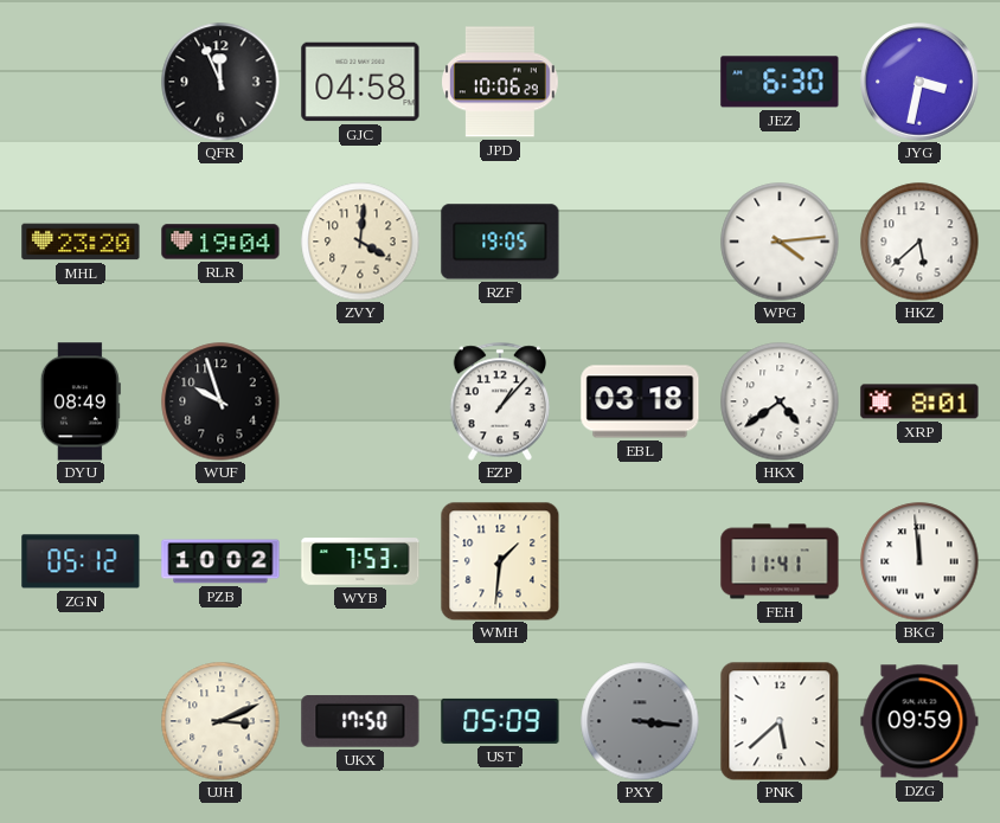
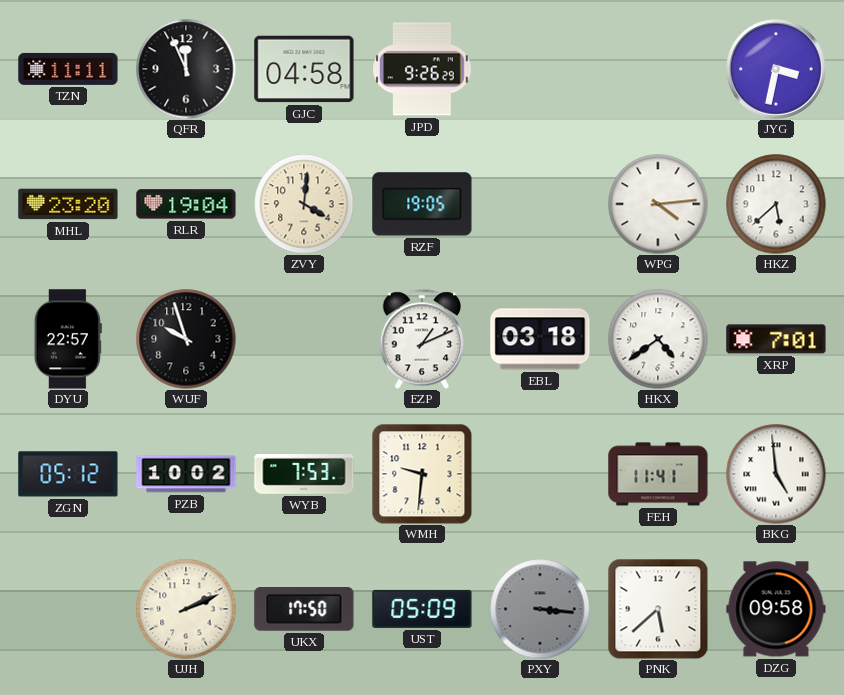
TZN: none -> 11:11
JPD: 10:06 -> 9:26
JEZ: 6:30 -> none
DYU: 08:49 -> 22:57
EZP: 1:07 -> 1:11
XRP: 8:01 -> 7:01
WMH: 1:31 -> 9:31
BKG: 11:59 -> 4:59
UJH: 3:11 -> 2:11
DZG: 09:59 -> 09:58
